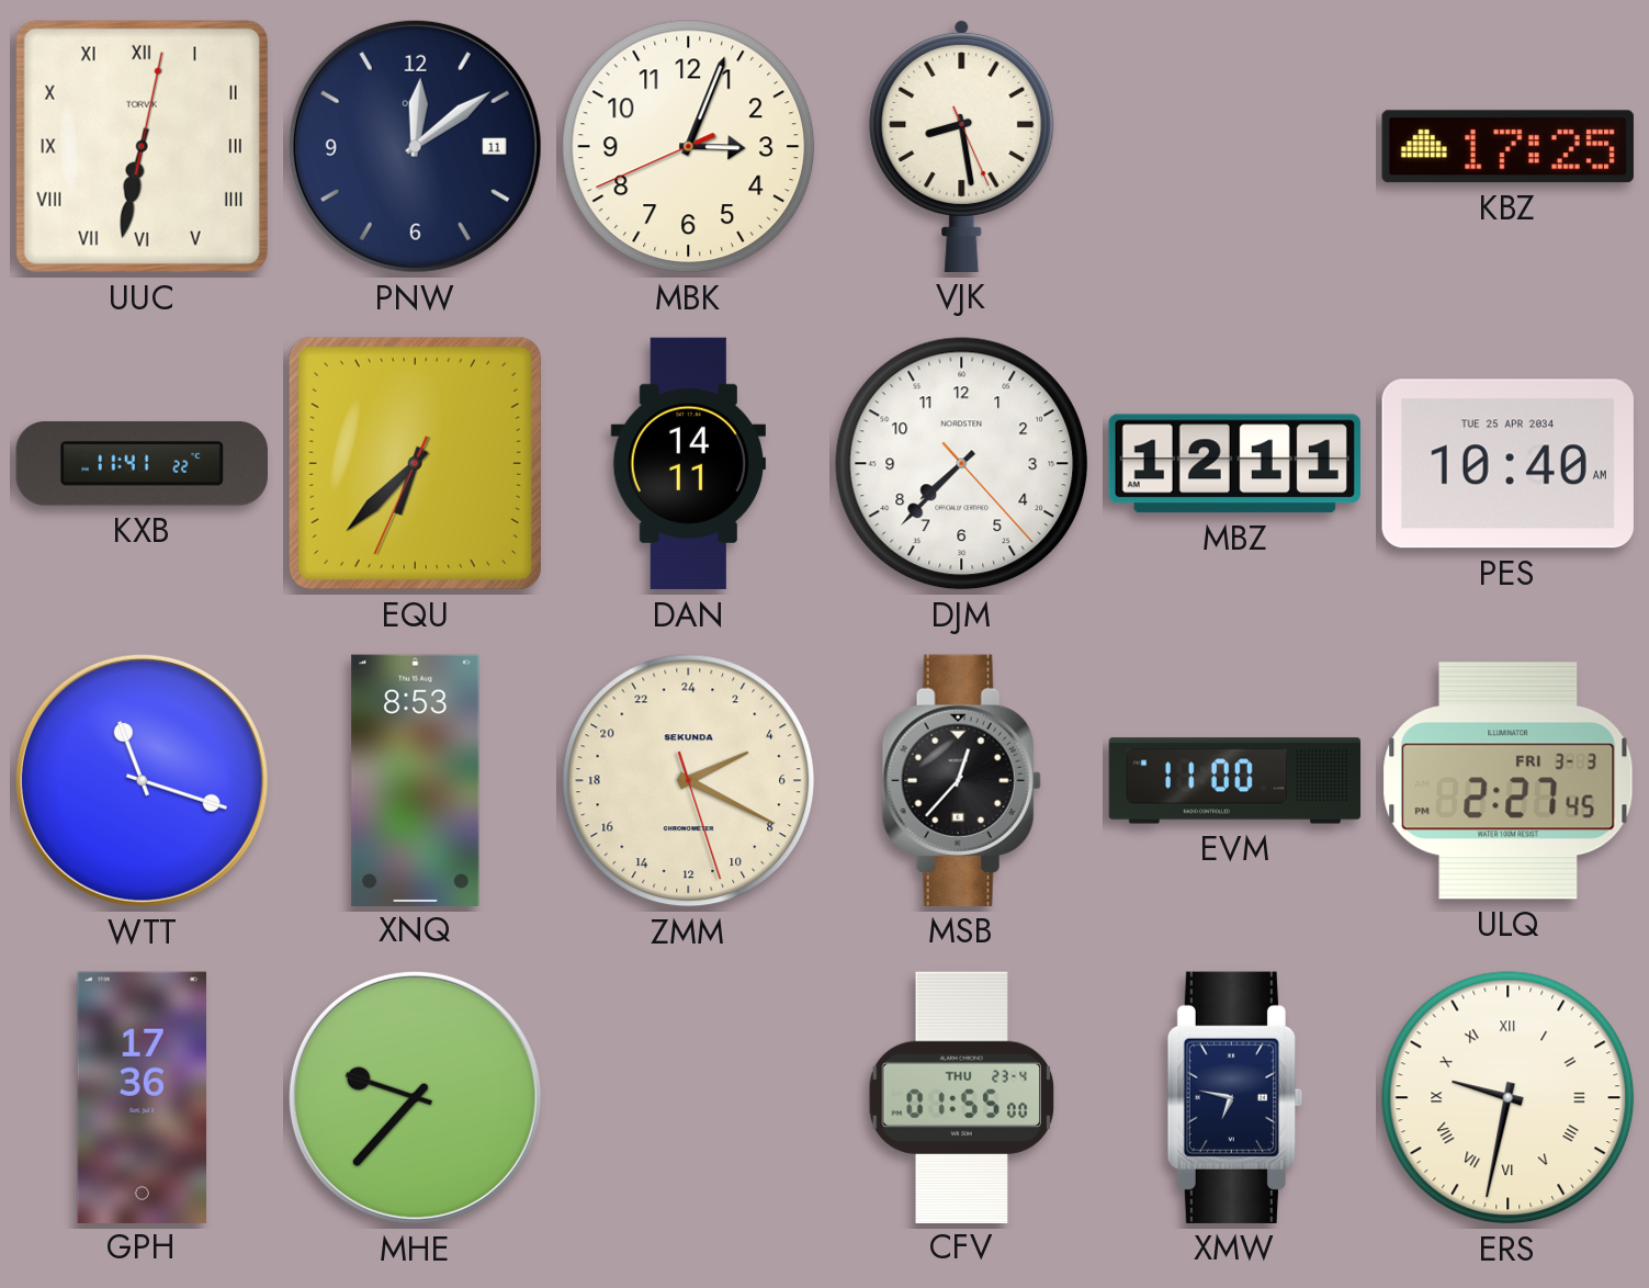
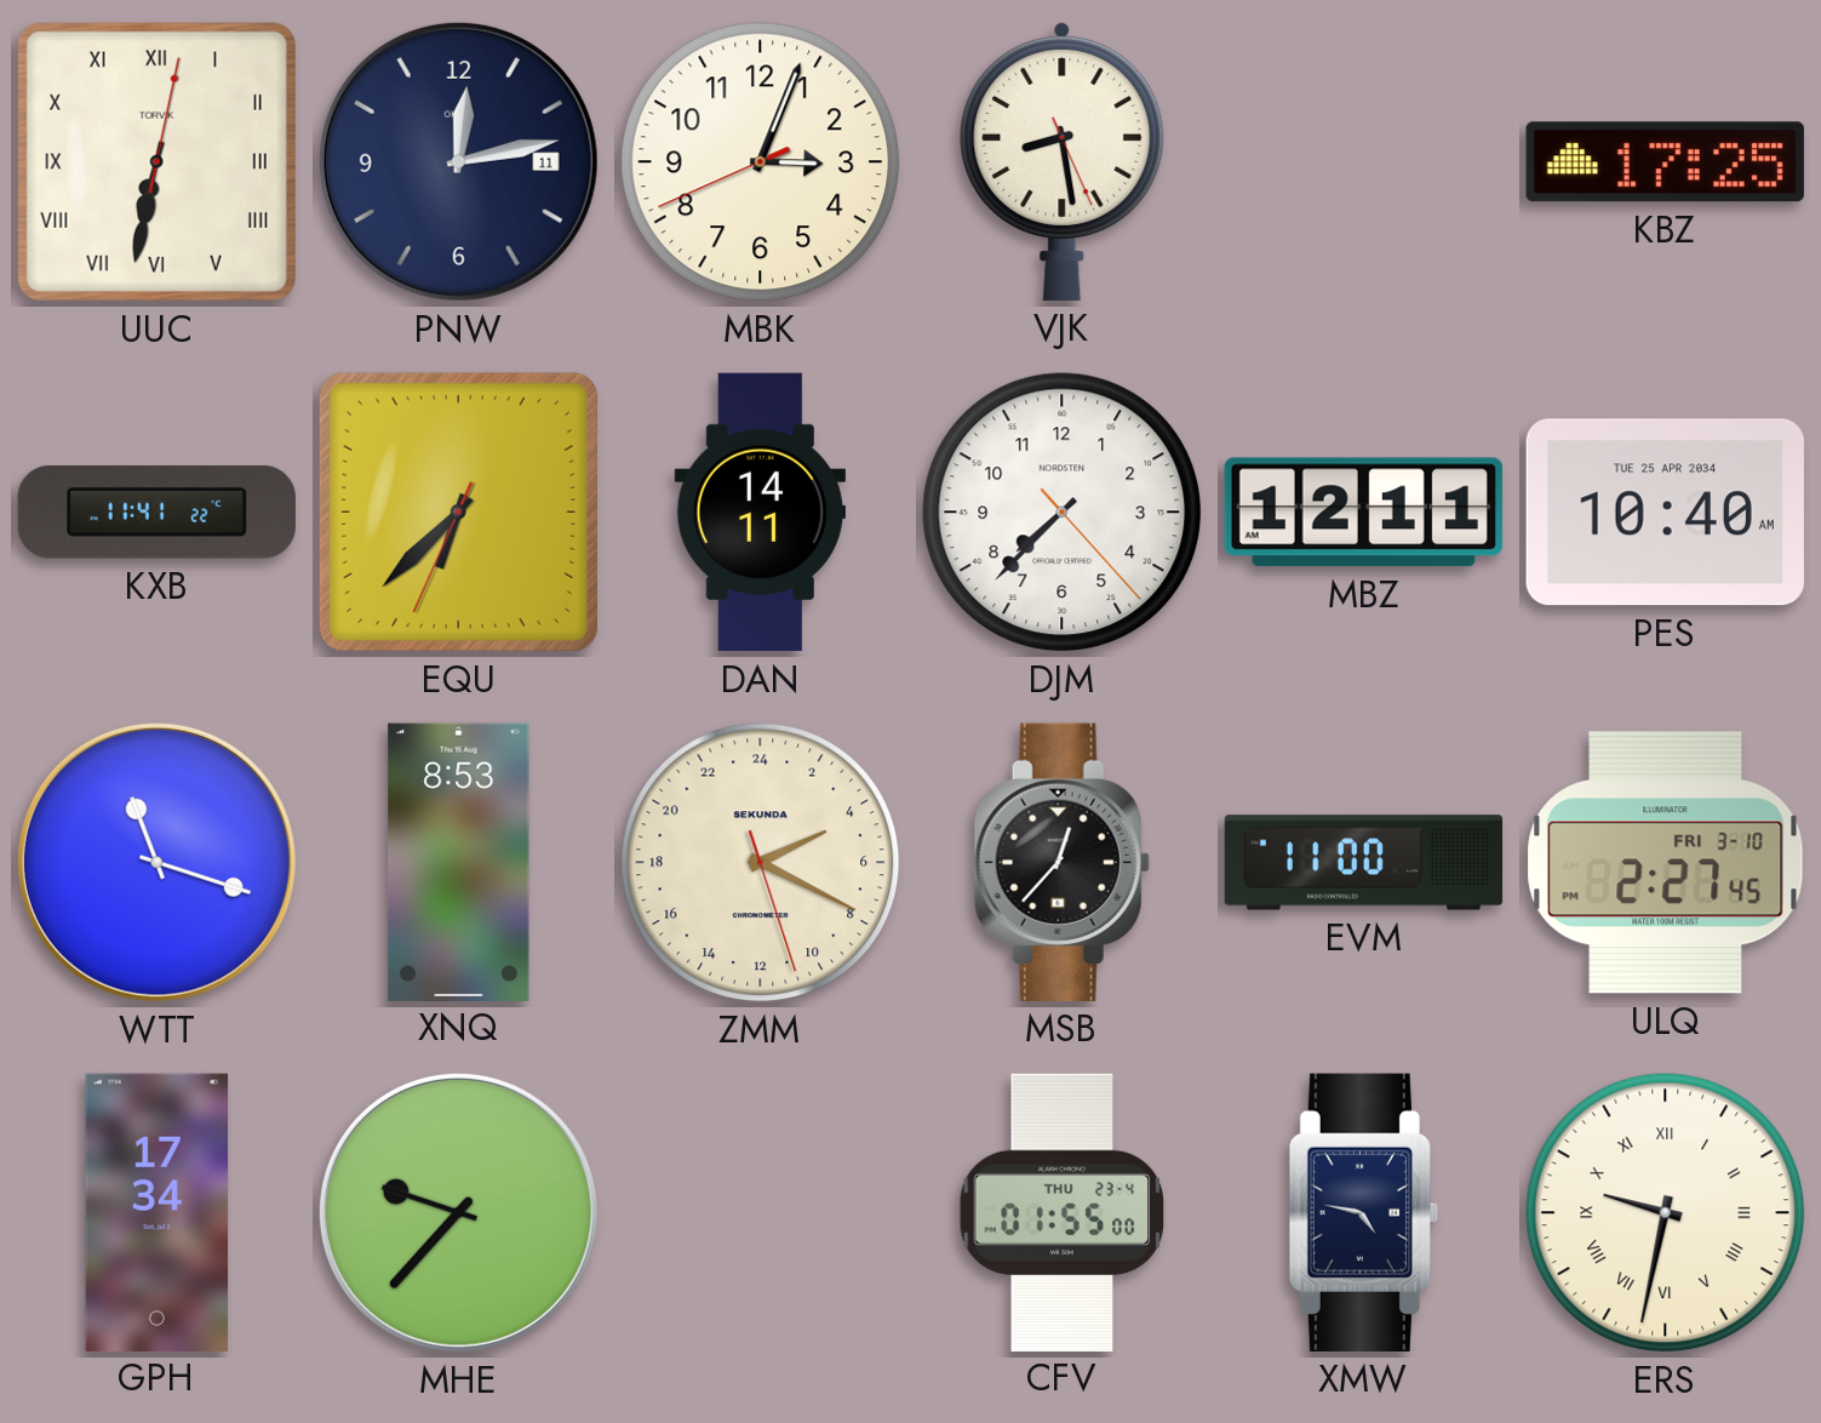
PNW: 12:09 -> 12:13
ULQ date: FRI 3-3 -> FRI 3-10
GPH: 17:36 -> 17:34
XMW: 6:47 -> 4:47
